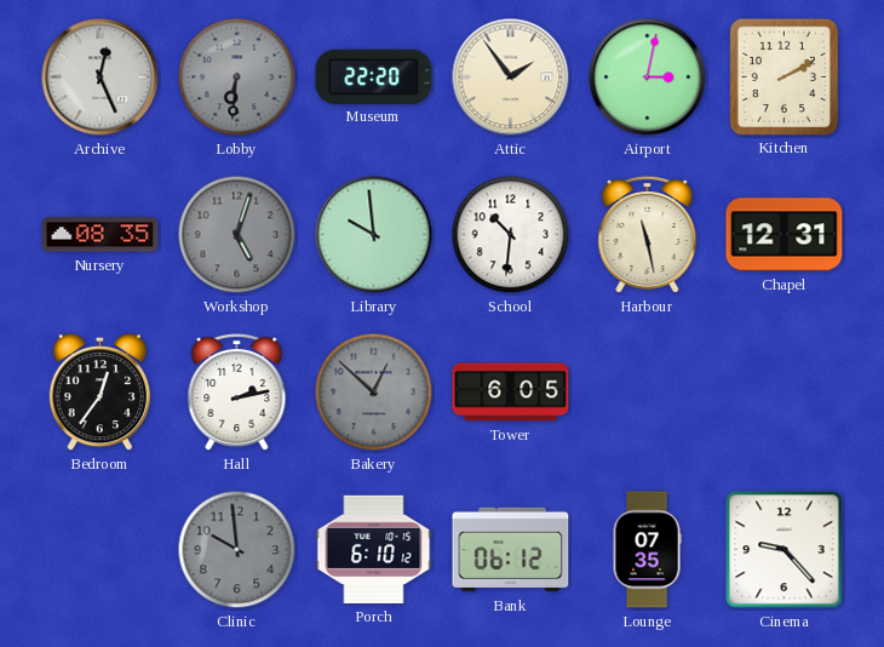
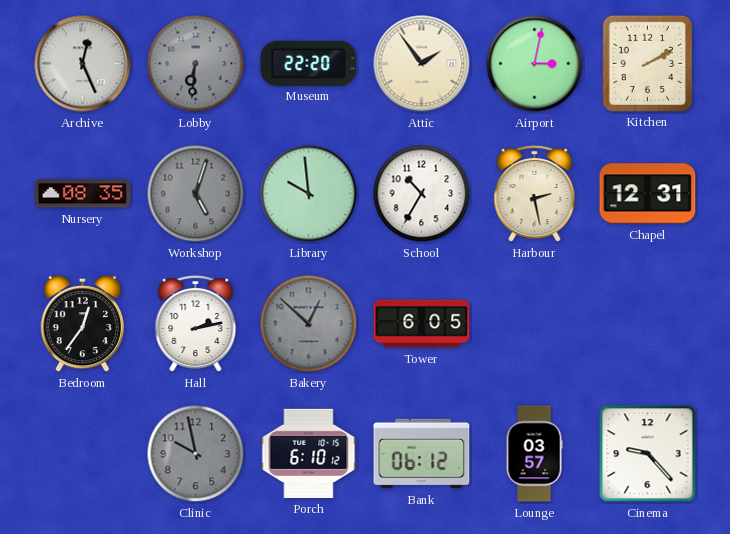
School: 10:31 -> 10:35
Harbour: 11:28 -> 2:28
Clinic: 9:59 -> 9:58
Lounge: 07:35 -> 03:57
